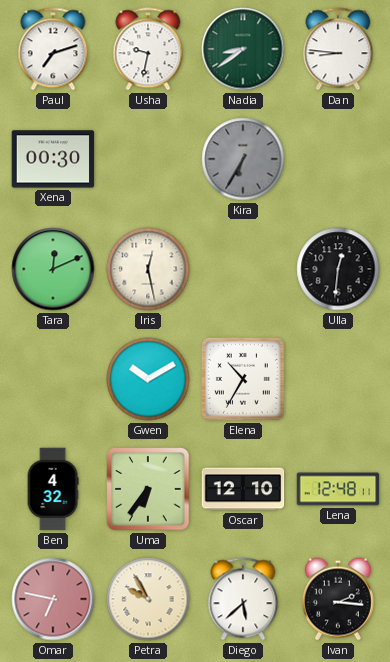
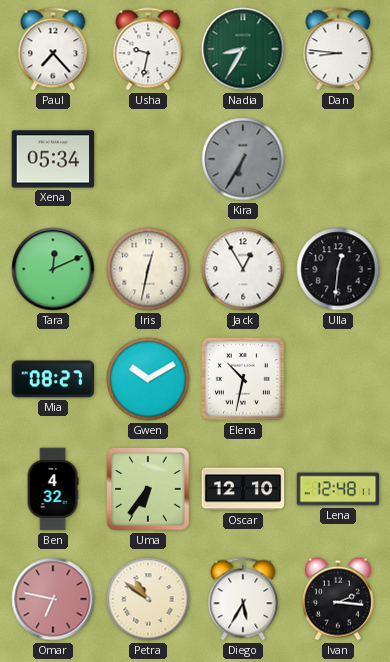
Paul: 7:12 -> 7:23
Nadia: 8:39 -> 8:35
Xena: 00:30 -> 05:34
Iris: 12:28 -> 12:32
Jack: none -> 12:55
Mia: none -> 08:27
Elena: 10:35 -> 10:32
Petra: 9:55 -> 10:51
Diego: 5:38 -> 5:35
